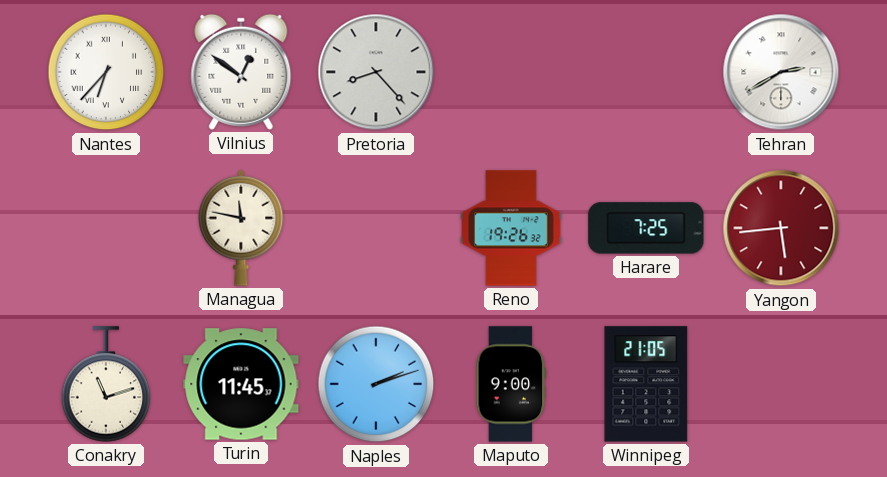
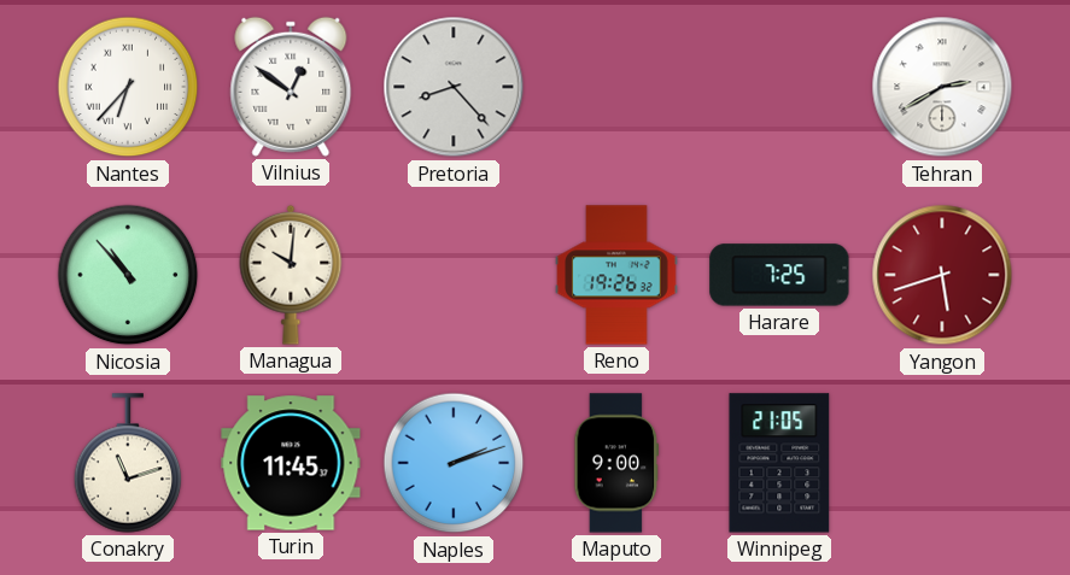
Nicosia: none -> 10:53
Managua: 11:47 -> 10:01
Yangon: 5:44 -> 5:42
